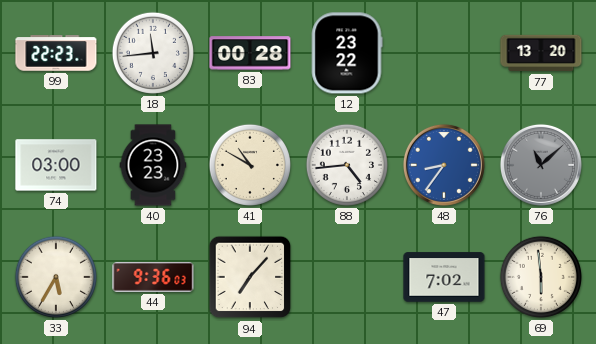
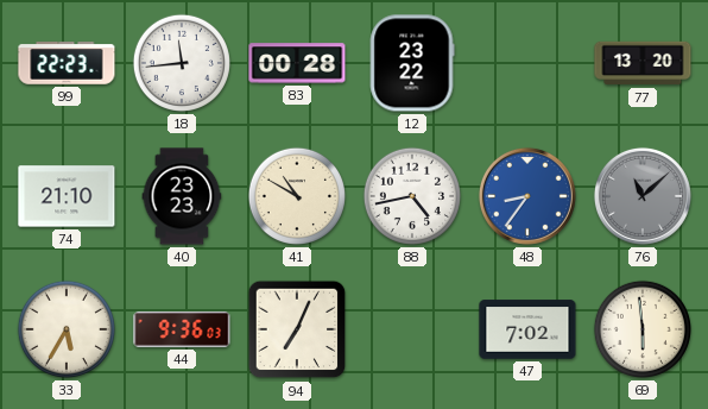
74: 03:00 -> 21:10
88: 4:44 -> 4:43
94: 7:07 -> 7:04
